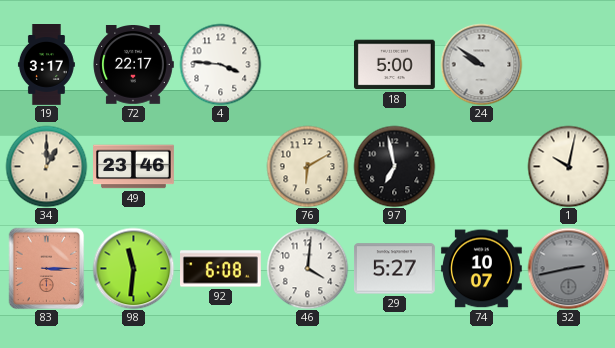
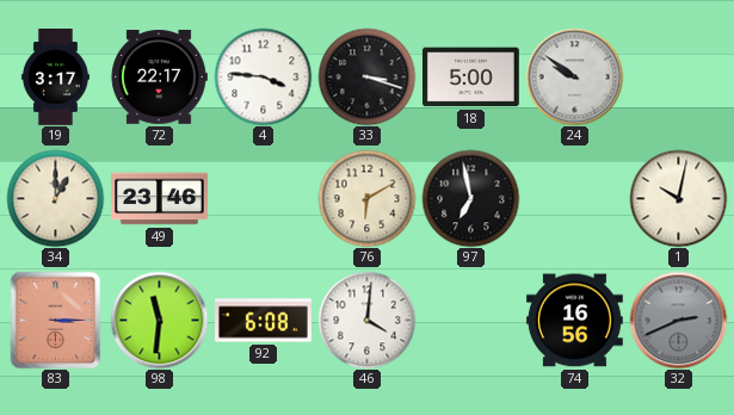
33: none -> 3:18
29: 5:27 -> none
74: 10:07 -> 16:56
32: 2:43 -> 2:41
